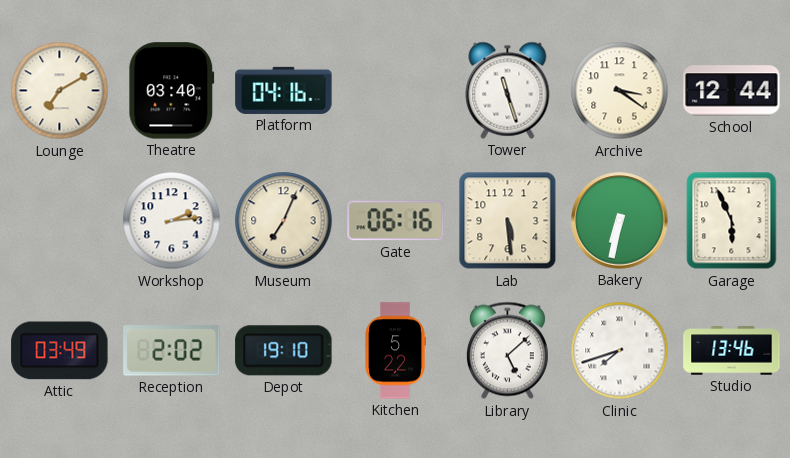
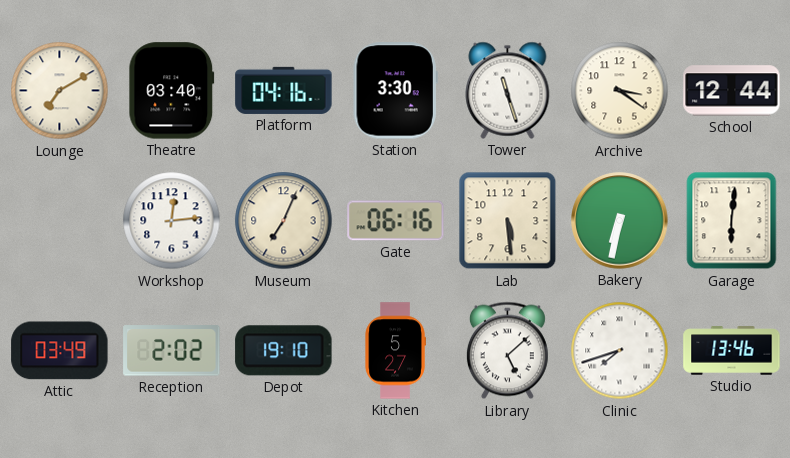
Station: none -> 3:30
Workshop: 2:14 -> 12:14
Garage: 5:56 -> 6:01
Kitchen: 5:22 -> 5:27
